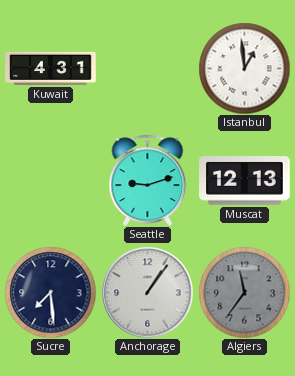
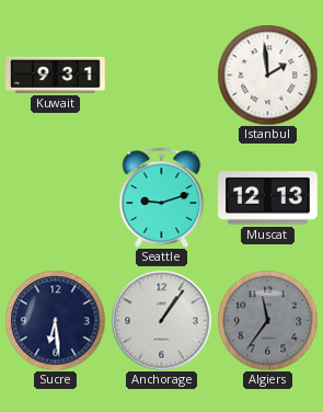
Kuwait: 4:31 -> 9:31
Istanbul: 12:59 -> 1:59
Sucre: 7:29 -> 6:29
